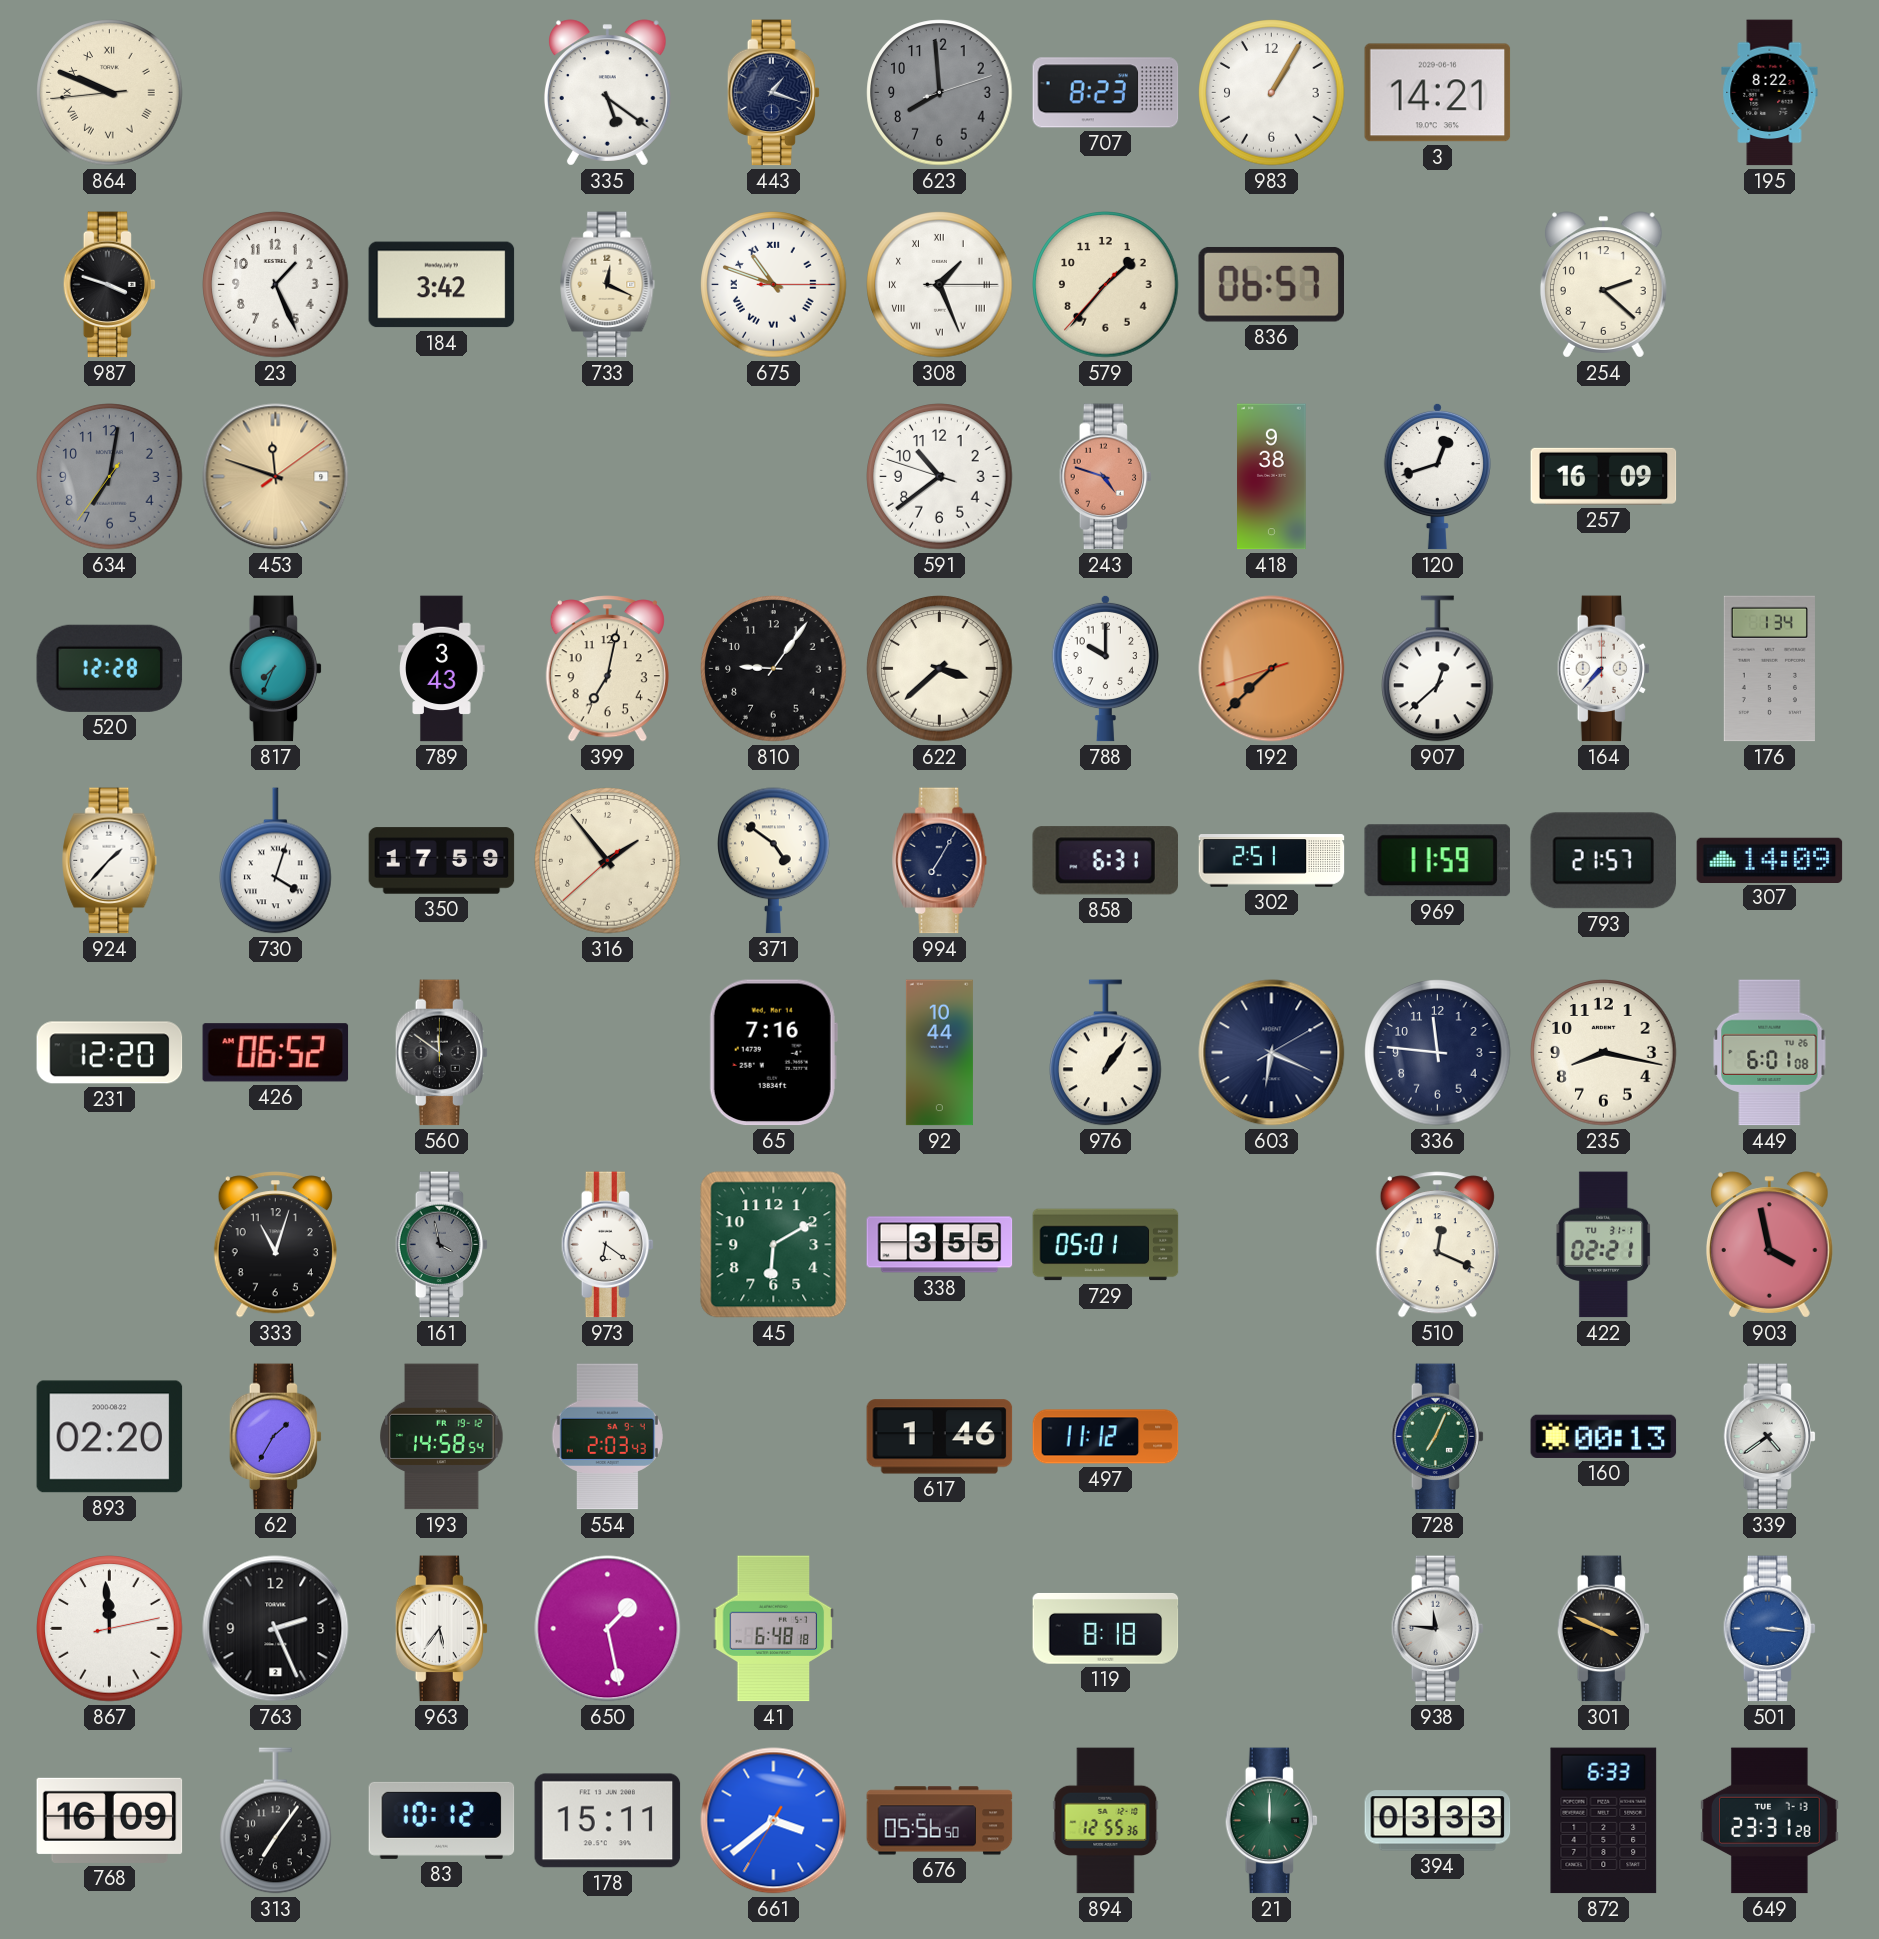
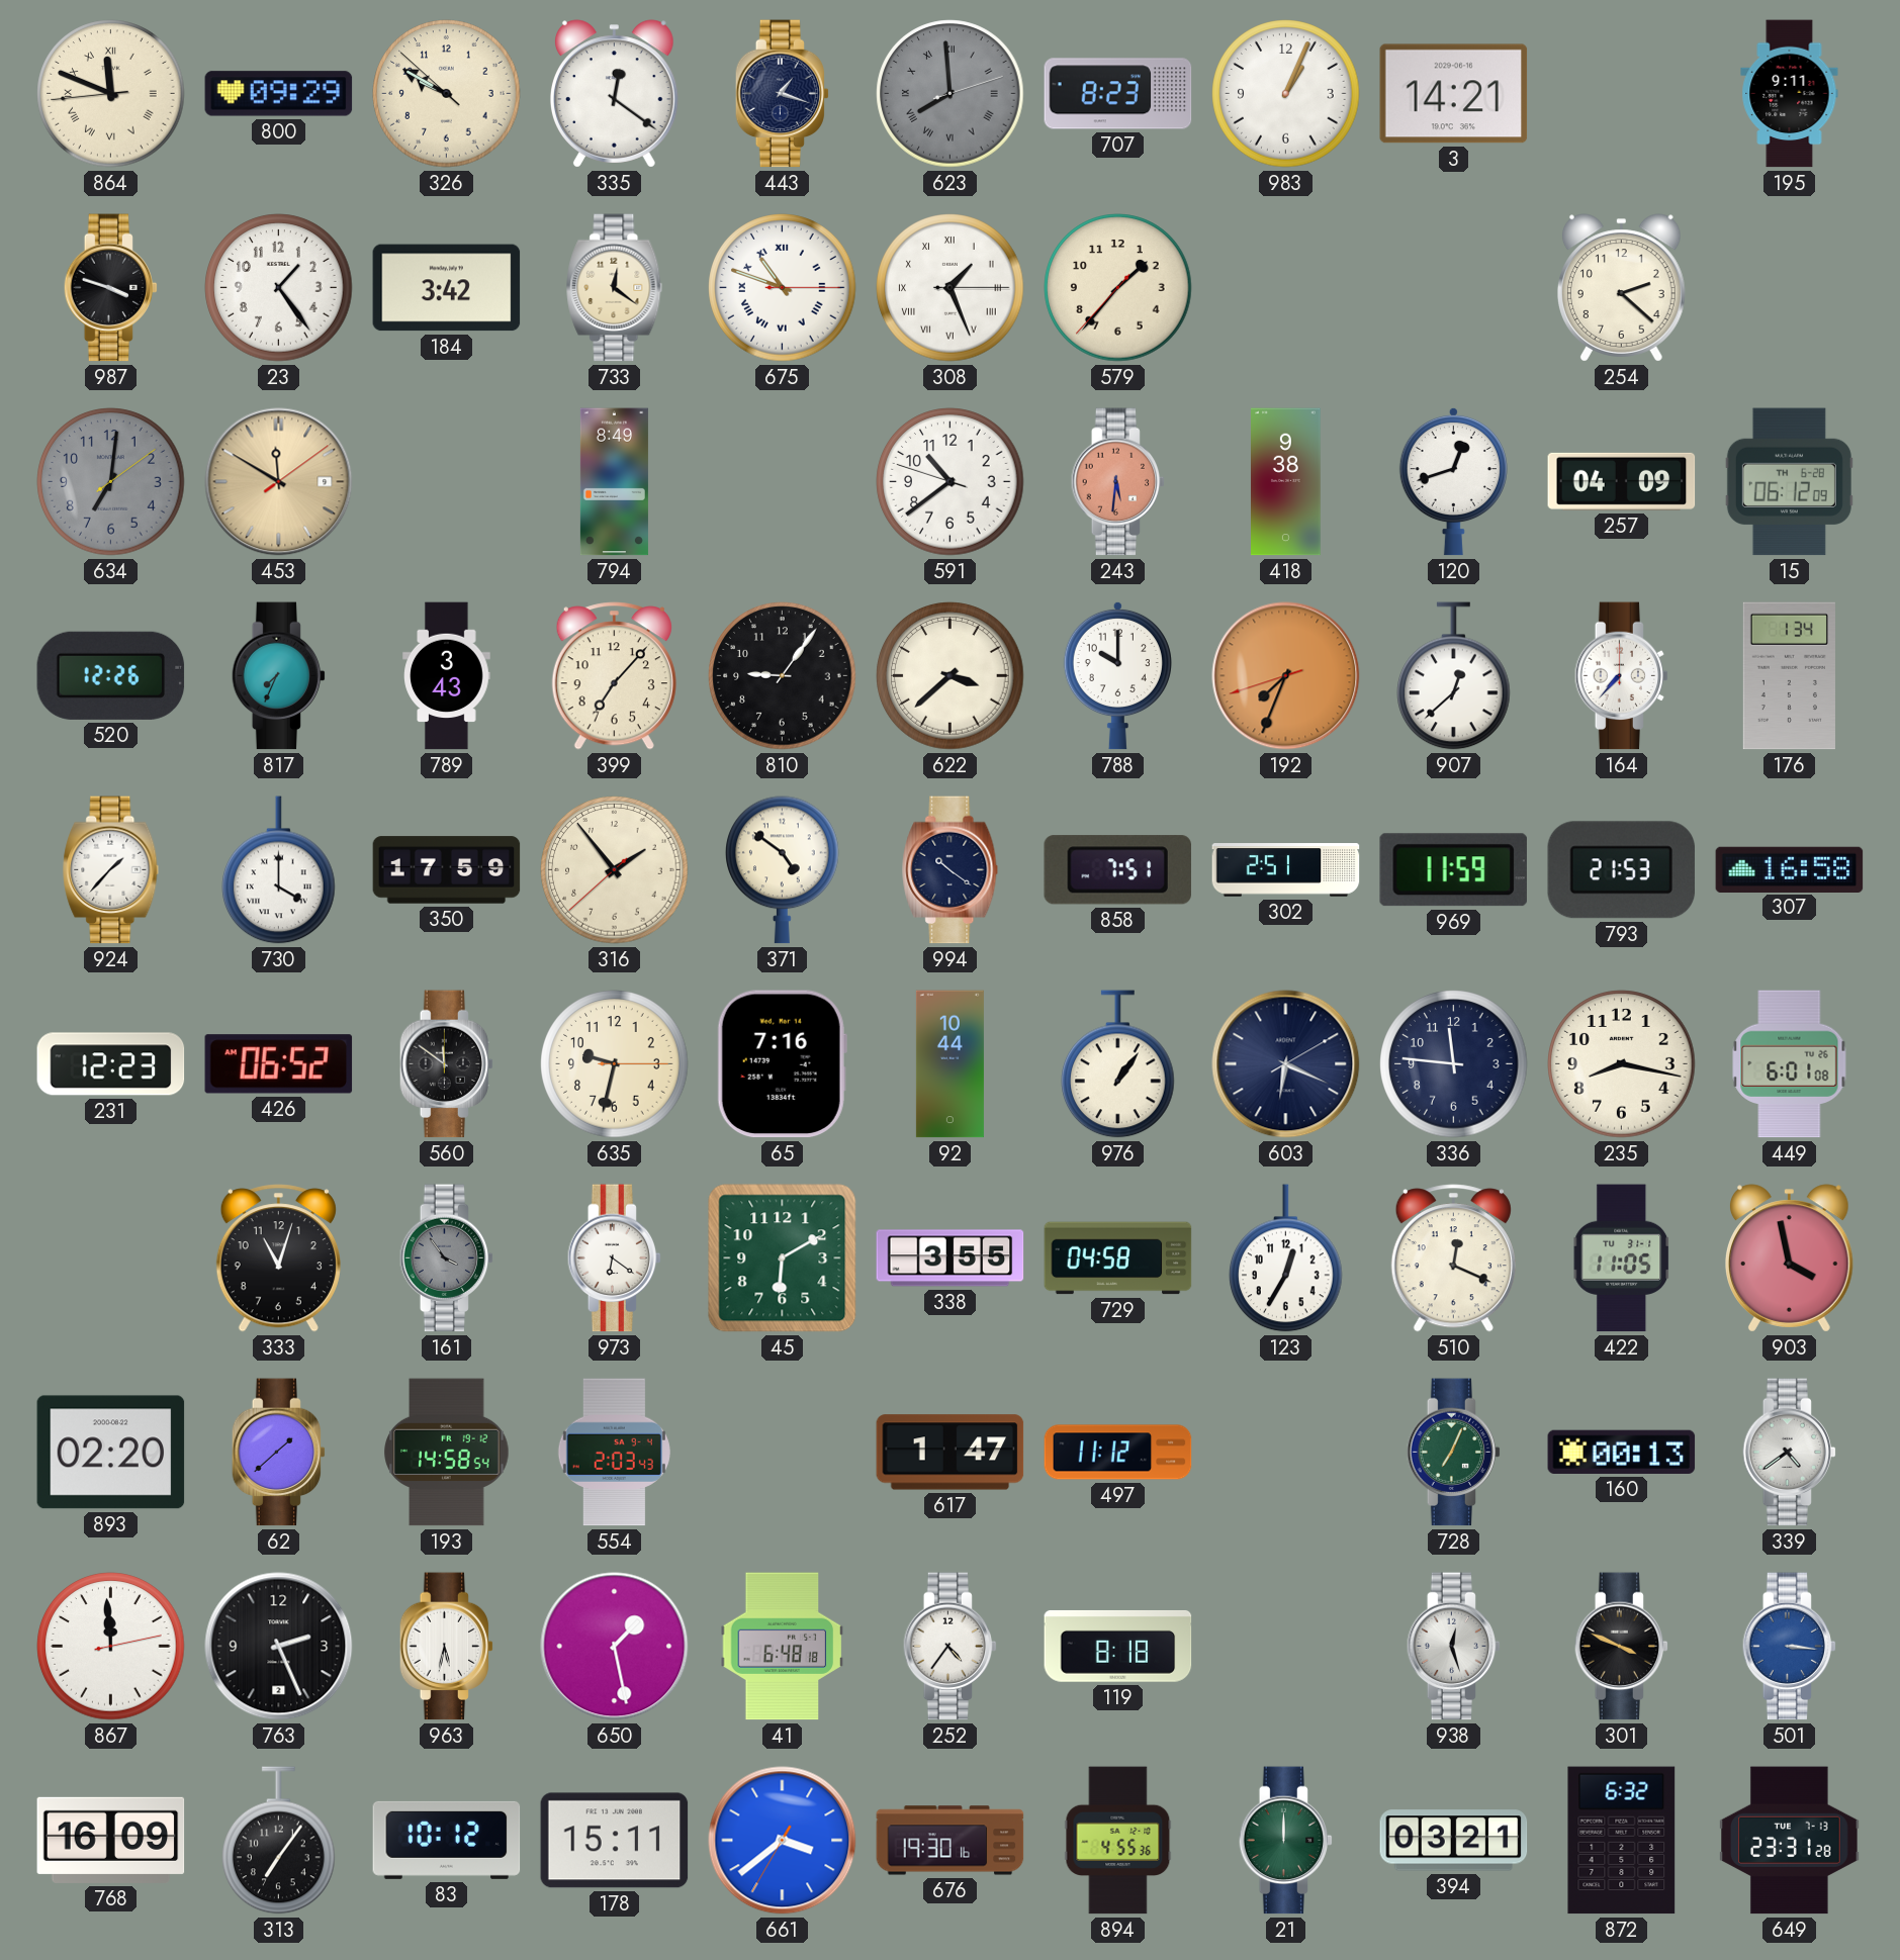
864: 9:48 -> 11:48
800: none -> 09:29
326: none -> 9:49
335: 5:21 -> 12:21
623 numerals: Arabic -> Roman
983: 1:05 -> 1:04
195: 8:22 -> 9:11
23: 1:26 -> 1:24
733: 12:19 -> 12:21
836: 06:57 -> none
634: 7:01:36 -> 7:01:09
453: 11:48 -> 11:50
794: none -> 8:49
243: 4:48 -> 5:31
257: 16:09 -> 04:09
15: none -> 06:12
520: 12:28 -> 12:26
399: 7:02 -> 7:07
192: 7:37 -> 7:33
730: 4:03 -> 4:00
994: 7:05 -> 10:21
858: 6:31 -> 7:51
793: 21:57 -> 21:53
307: 14:09 -> 16:58
231: 12:20 -> 12:23
635: none -> 9:32
161: 3:58 -> 3:54
729: 05:01 -> 04:58
123: none -> 12:35
422: 02:21 -> 11:05
62: 1:35 -> 1:38
617: 1:46 -> 1:47
963: 5:36 -> 5:32
252: none -> 4:36
938: 11:46 -> 12:27
676: 05:56 -> 19:30
894: 12:55 -> 4:55
394: 03:33 -> 03:21
872: 6:33 -> 6:32
